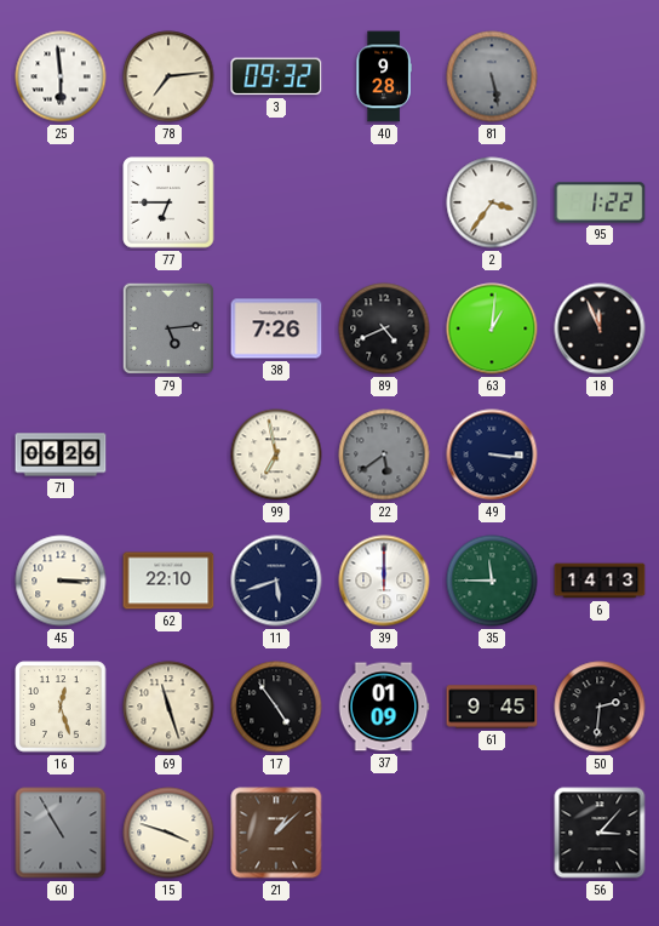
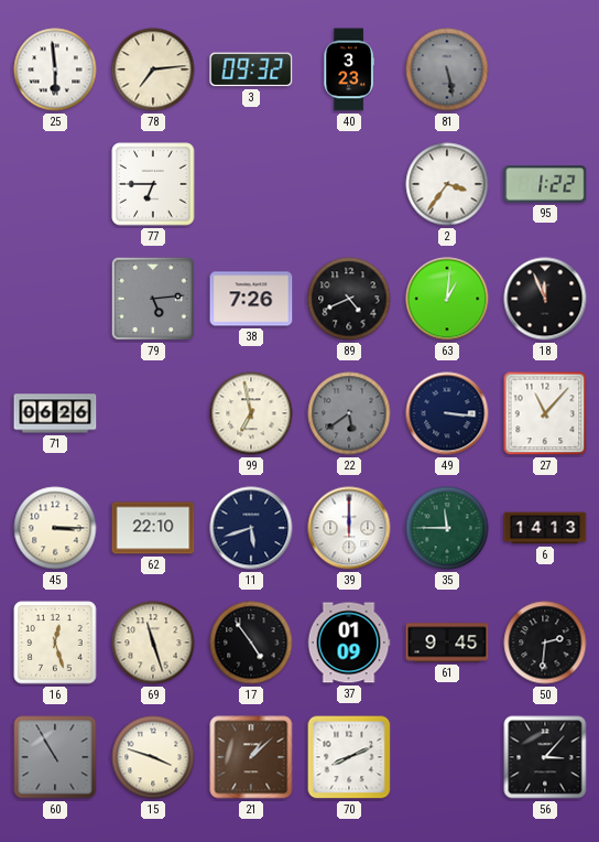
40: 9:28 -> 3:23
27: none -> 11:07
70: none -> 8:11
